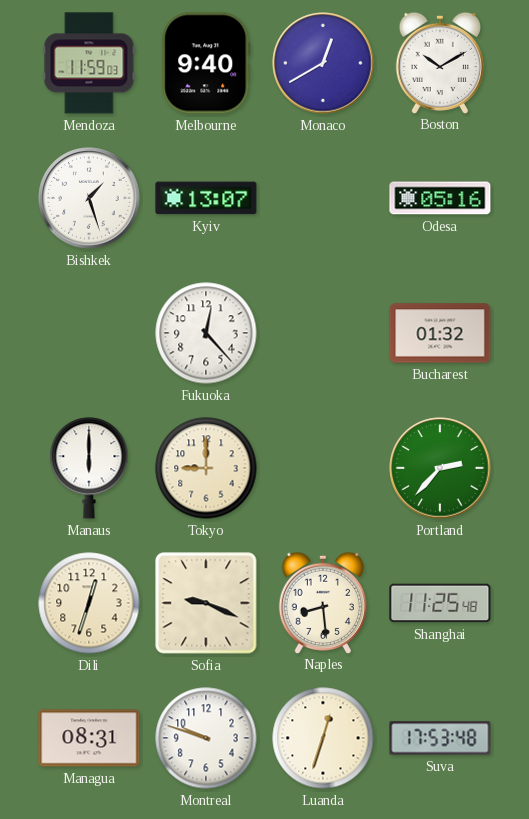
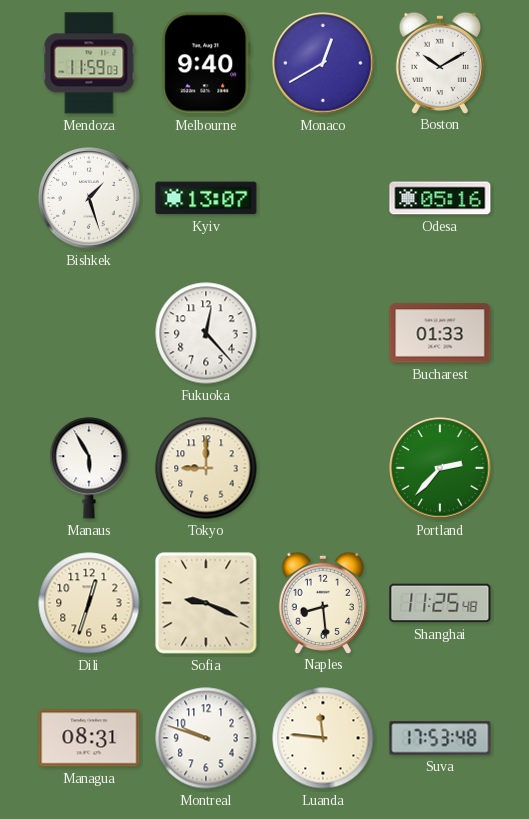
Bucharest: 01:32 -> 01:33
Manaus: 6:00 -> 5:55
Luanda: 12:33 -> 11:46
